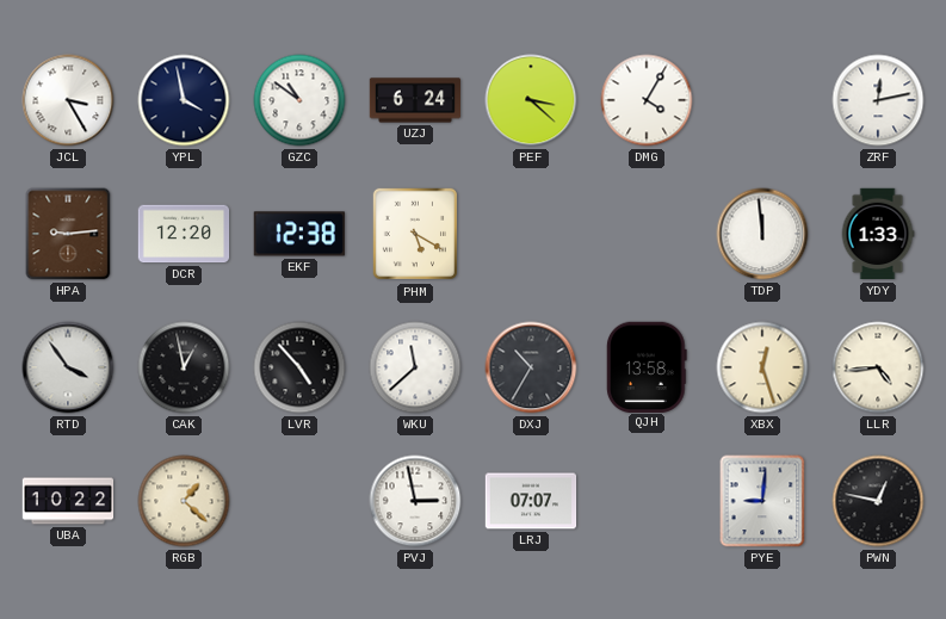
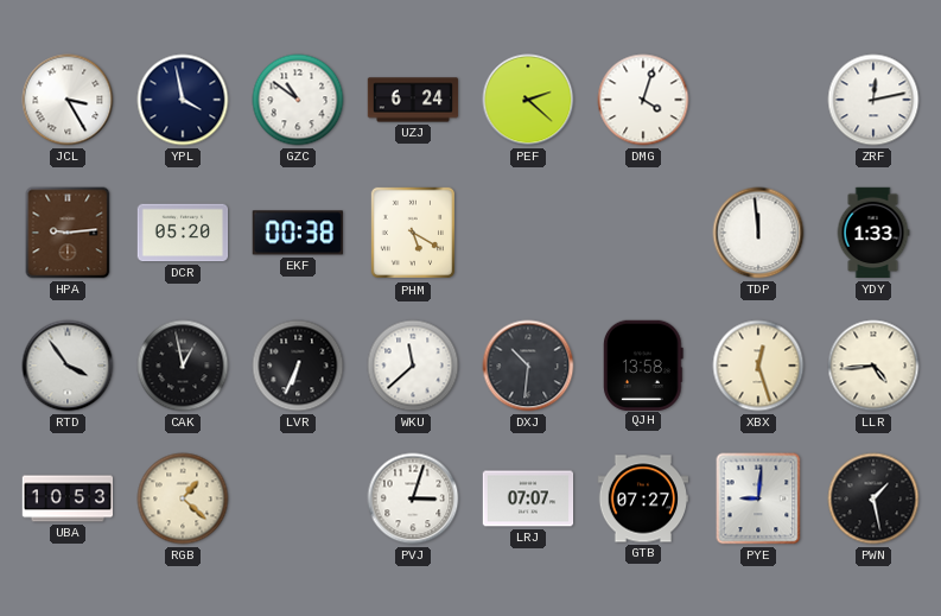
PEF: 3:22 -> 2:22
DMG: 4:05 -> 4:03
DCR: 12:20 -> 05:20
EKF: 12:38 -> 00:38
LVR: 4:53 -> 6:34
DXJ: 10:35 -> 10:31
UBA: 10:22 -> 10:53
PVJ: 2:58 -> 3:03
GTB: none -> 07:27
PWN: 12:47 -> 1:28
